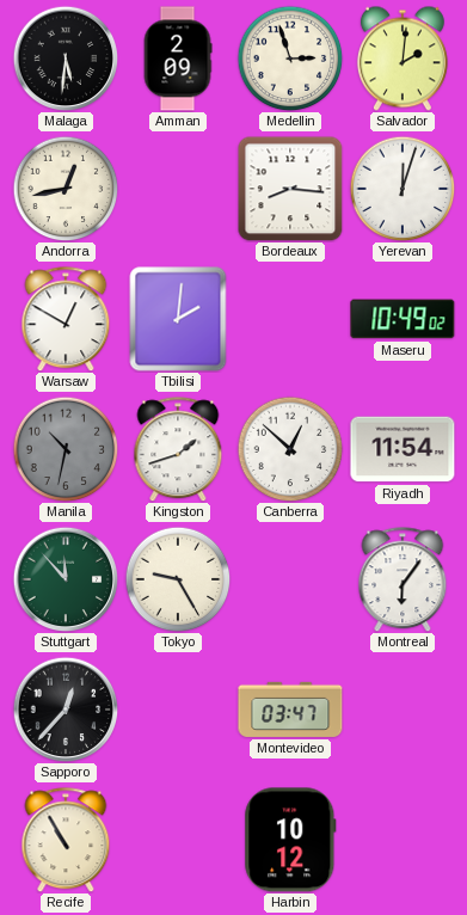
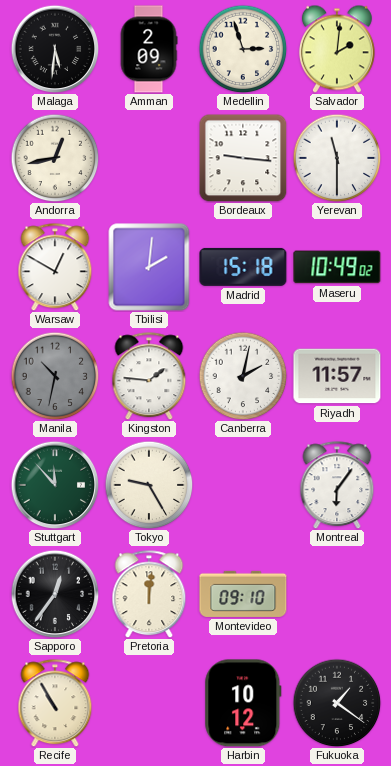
Bordeaux: 8:16 -> 9:16
Yerevan: 12:03 -> 11:30
Madrid: none -> 15:18
Kingston: 1:42 -> 1:46
Canberra: 12:52 -> 2:02
Riyadh: 11:54 -> 11:57
Sapporo: 12:37 -> 12:36
Pretoria: none -> 12:01
Montevideo: 03:47 -> 09:10
Fukuoka: none -> 1:21
